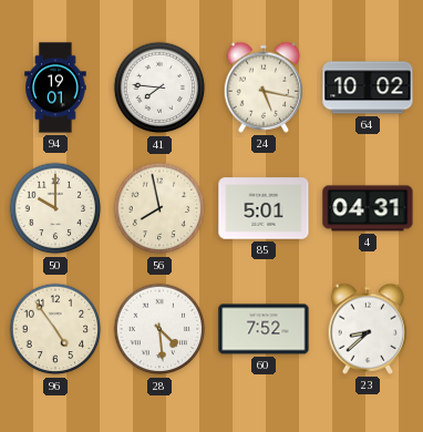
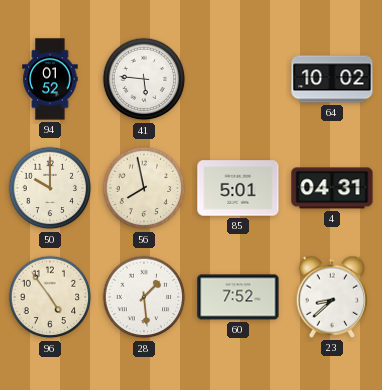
94: 19:01 -> 01:52
41: 7:46 -> 5:46
24: 5:17 -> none
28: 4:29 -> 1:29
